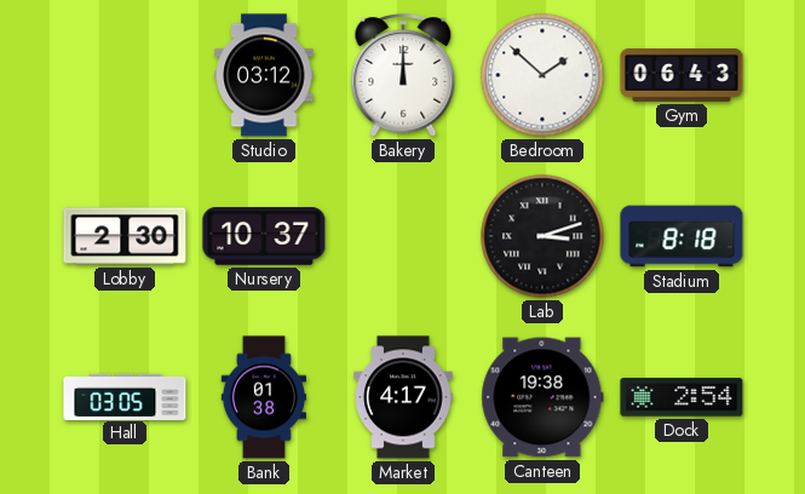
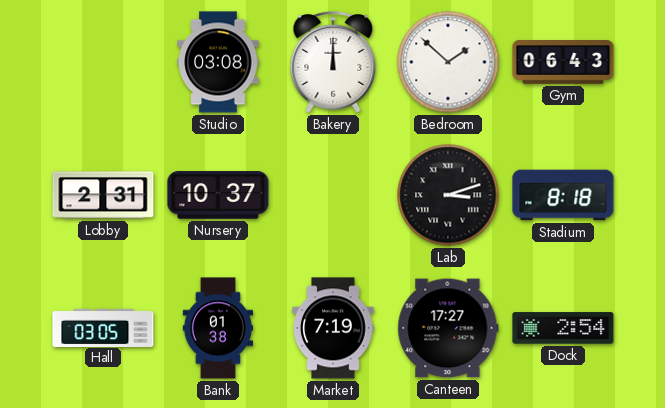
Studio: 03:12 -> 03:08
Lobby: 2:30 -> 2:31
Market: 4:17 -> 7:19
Canteen: 19:38 -> 17:27
